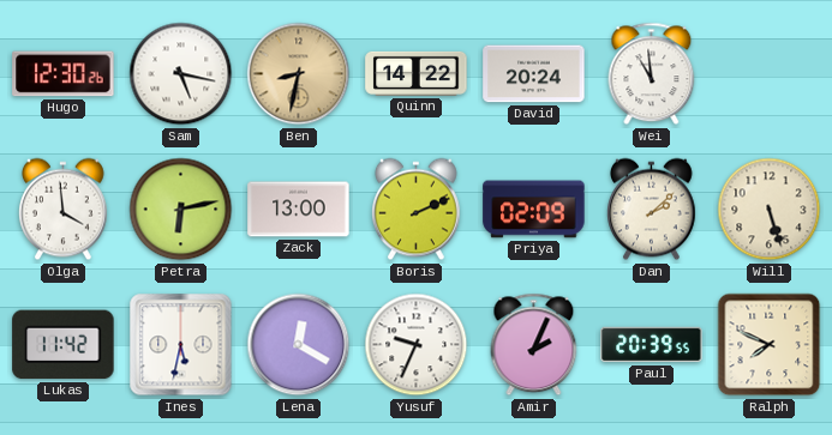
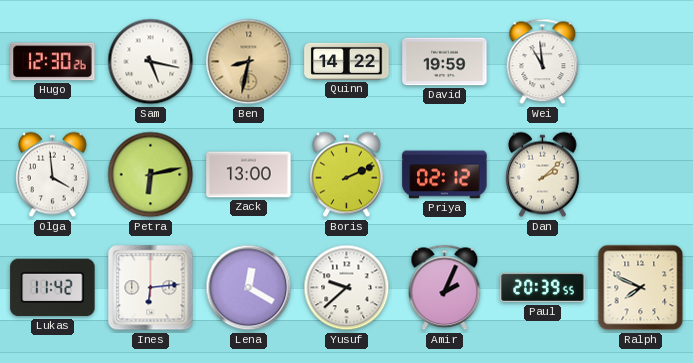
David: 20:24 -> 19:59
Priya: 02:09 -> 02:12
Will: 5:27 -> none
Ines: 5:32 -> 6:14
Yusuf: 9:34 -> 9:38
